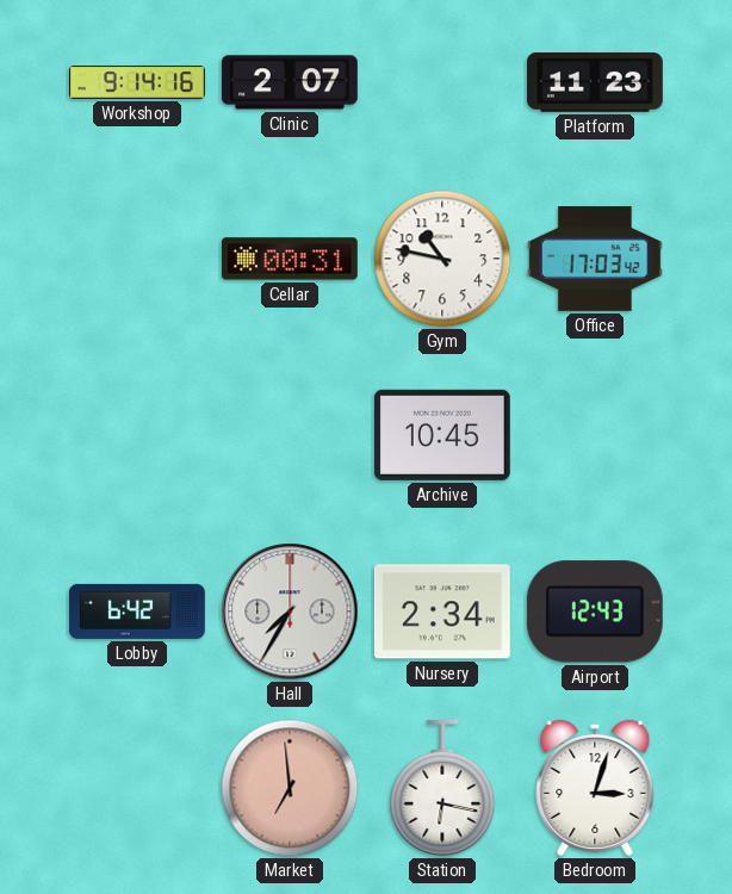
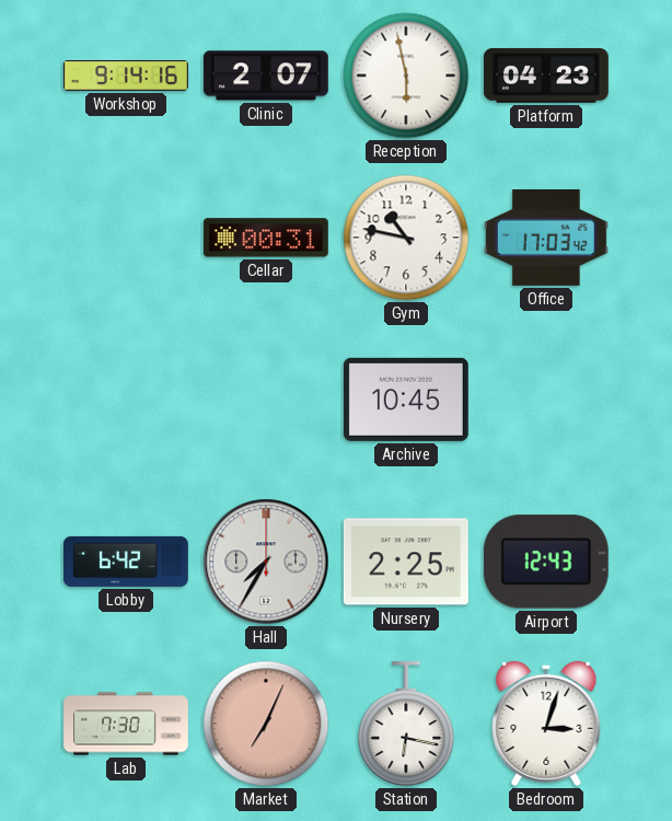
Reception: none -> 5:58
Platform: 11:23 -> 04:23
Nursery: 2:34 -> 2:25
Lab: none -> 7:30
Market: 6:59 -> 7:04
